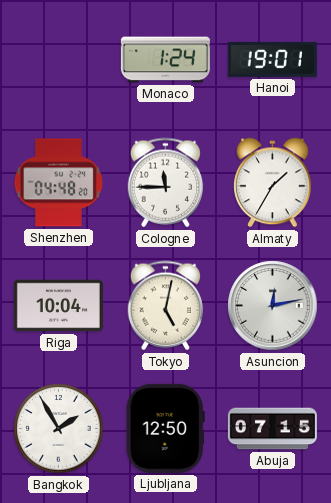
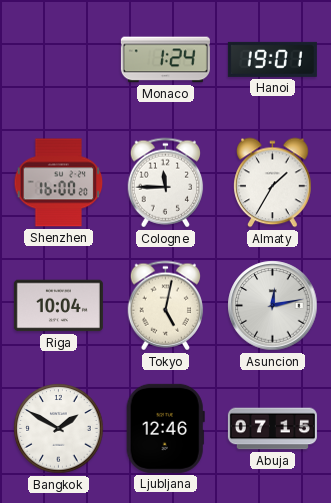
Shenzhen: 04:48 -> 16:00
Bangkok: 1:55 -> 1:50
Ljubljana: 12:50 -> 12:46
